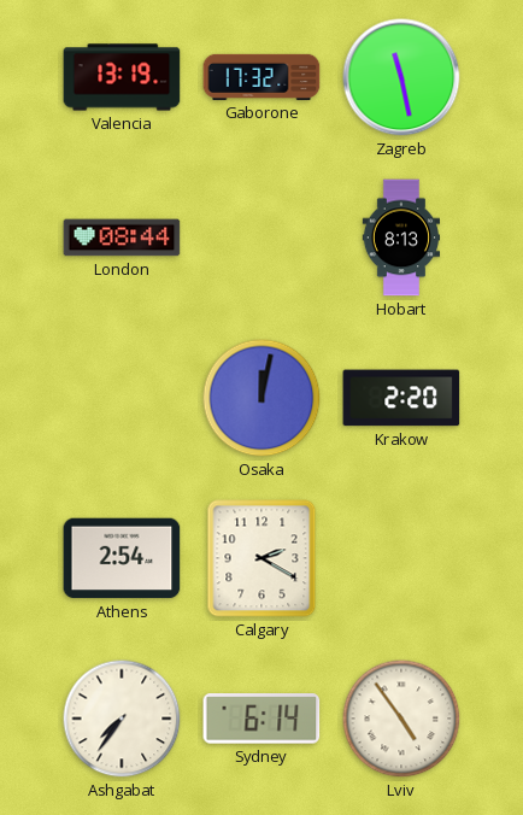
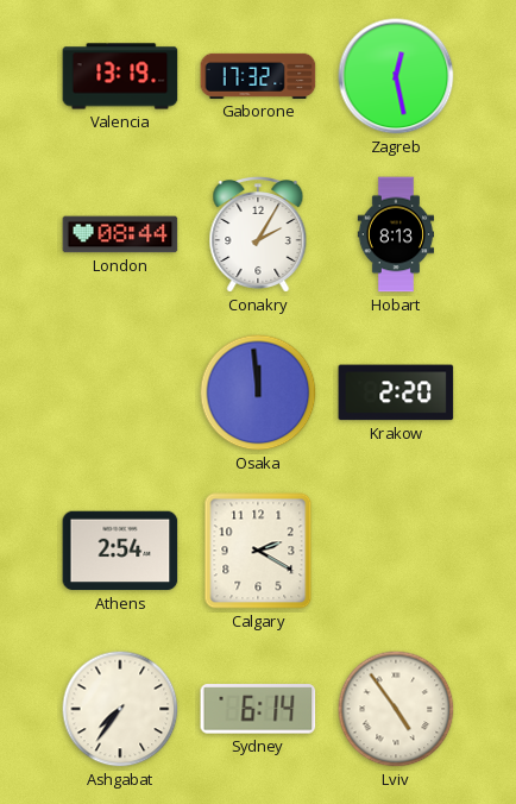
Zagreb: 11:28 -> 12:28
Conakry: none -> 2:05
Osaka: 12:02 -> 11:59
